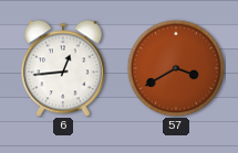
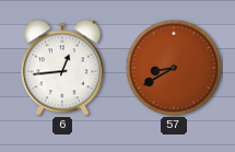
57: 3:40 -> 8:40
